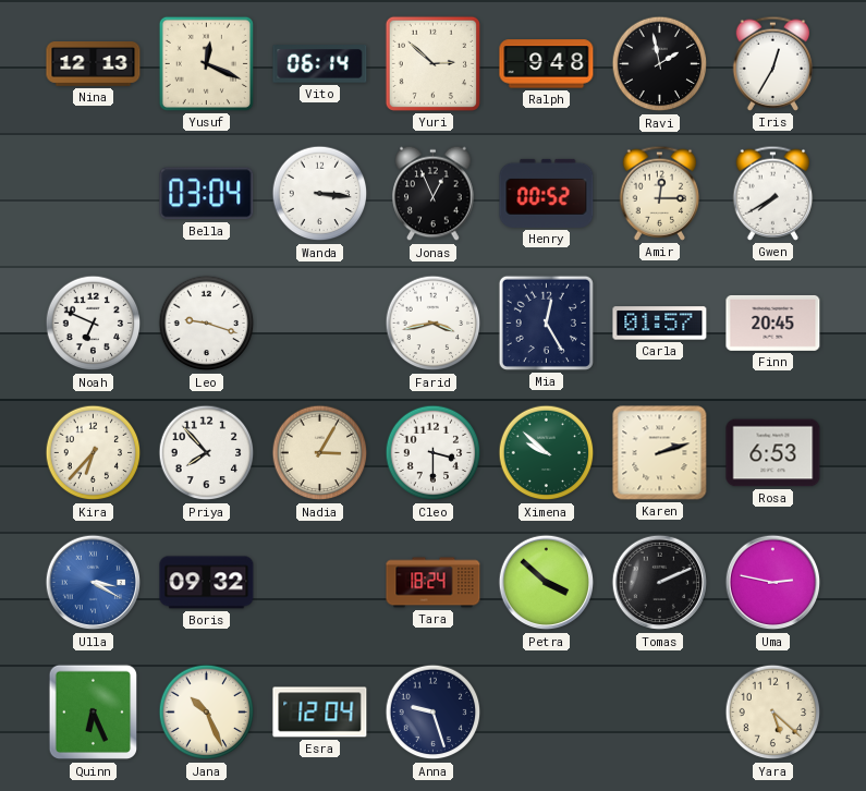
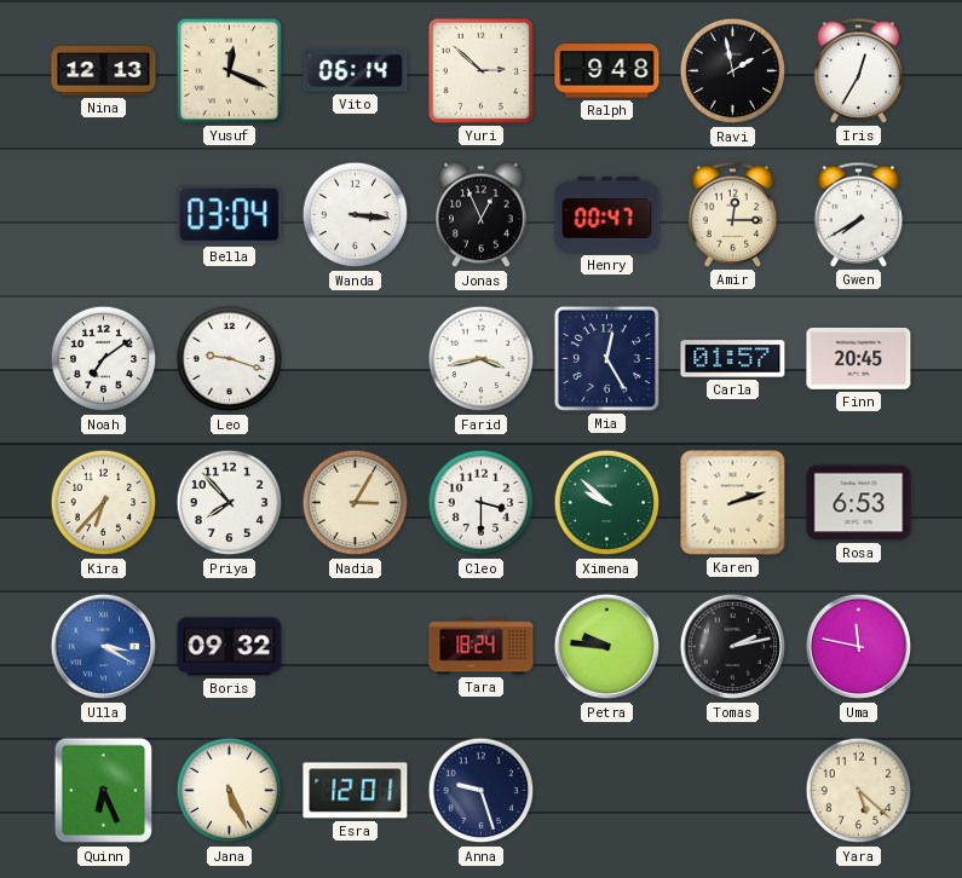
Henry: 00:52 -> 00:47
Noah: 6:49 -> 7:09
Petra: 3:52 -> 9:46
Tomas: 2:11 -> 2:13
Uma: 2:47 -> 11:47
Jana: 10:26 -> 5:26
Esra: 12:04 -> 12:01
